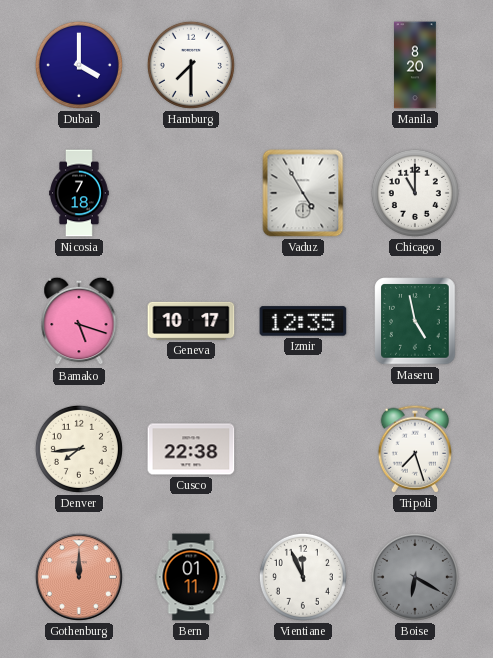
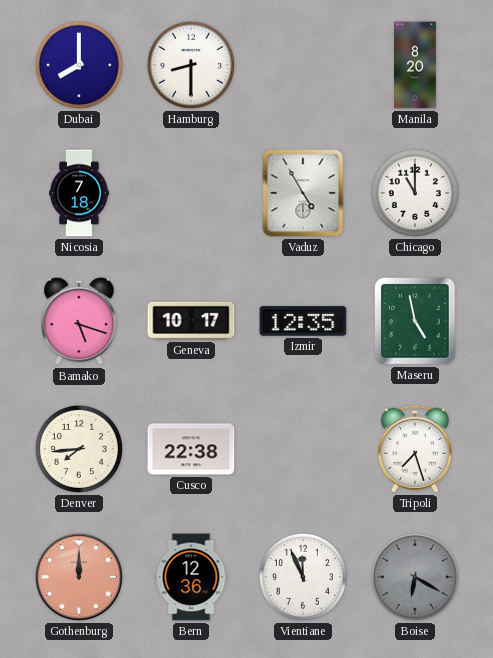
Dubai: 4:00 -> 8:00
Hamburg: 7:30 -> 8:30
Bern: 01:11 -> 12:36
